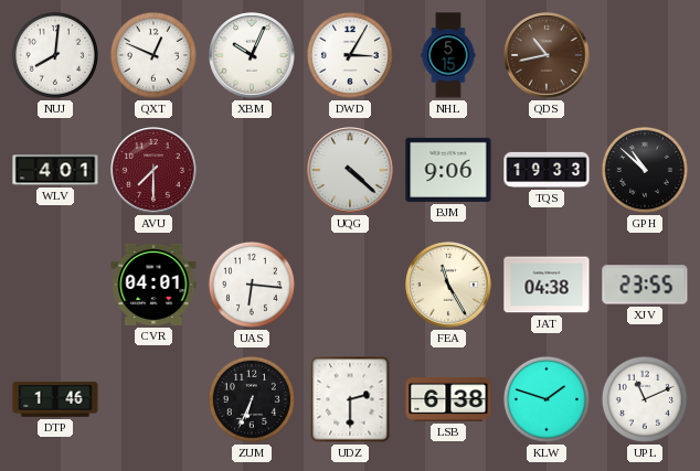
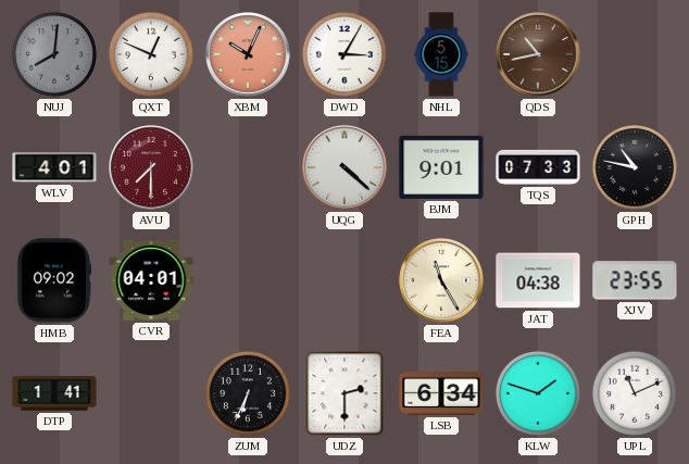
NUJ dial: white -> grey
XBM dial: white -> salmon
BJM: 9:06 -> 9:01
TQS: 19:33 -> 07:33
GPH: 10:52 -> 10:47
HMB: none -> 09:02
UAS: 6:16 -> none
DTP: 1:46 -> 1:41
LSB: 6:38 -> 6:34
